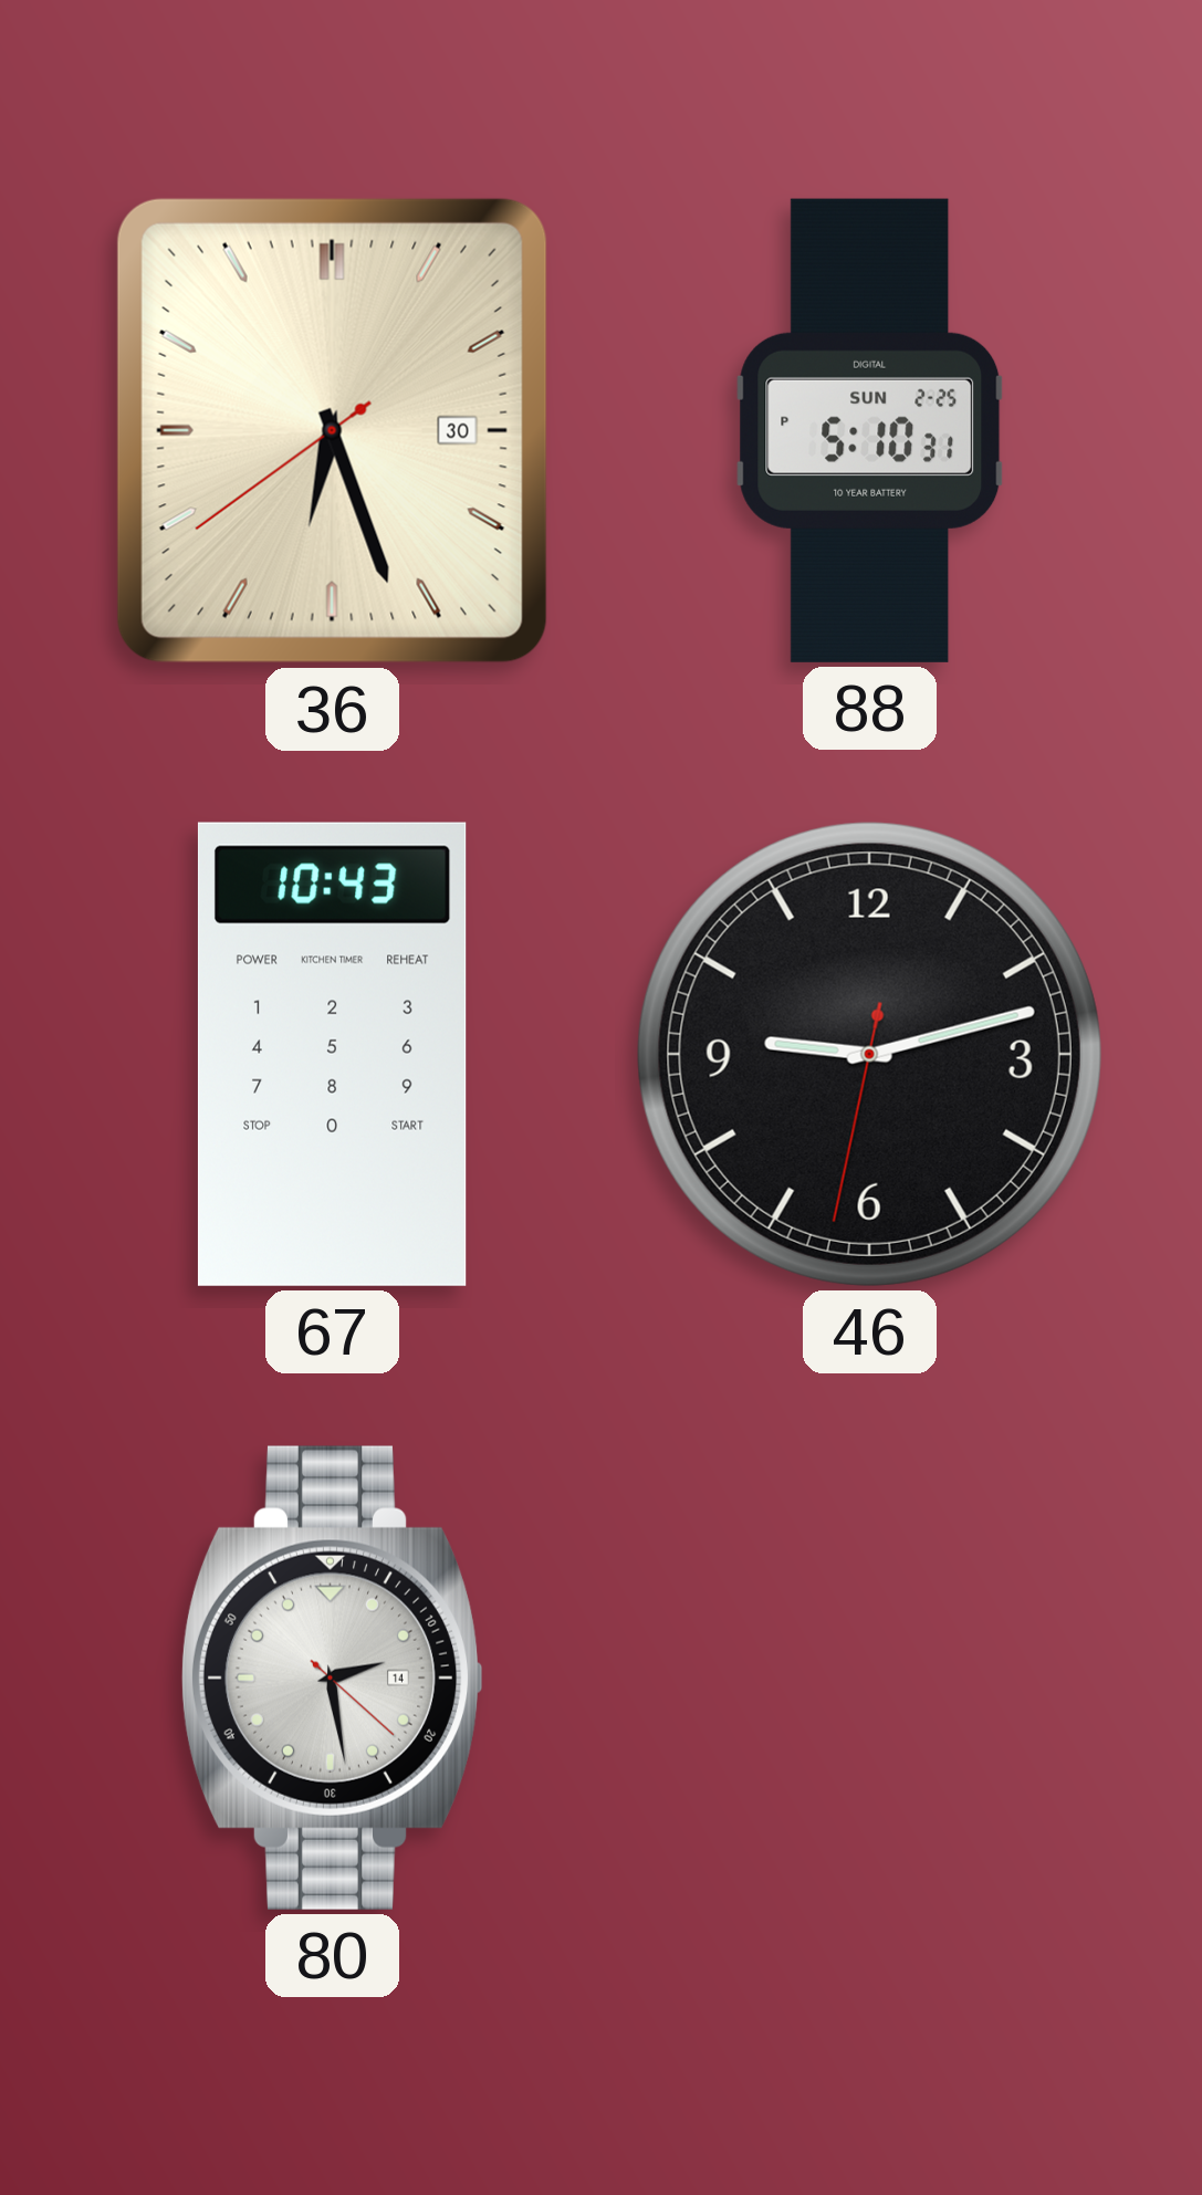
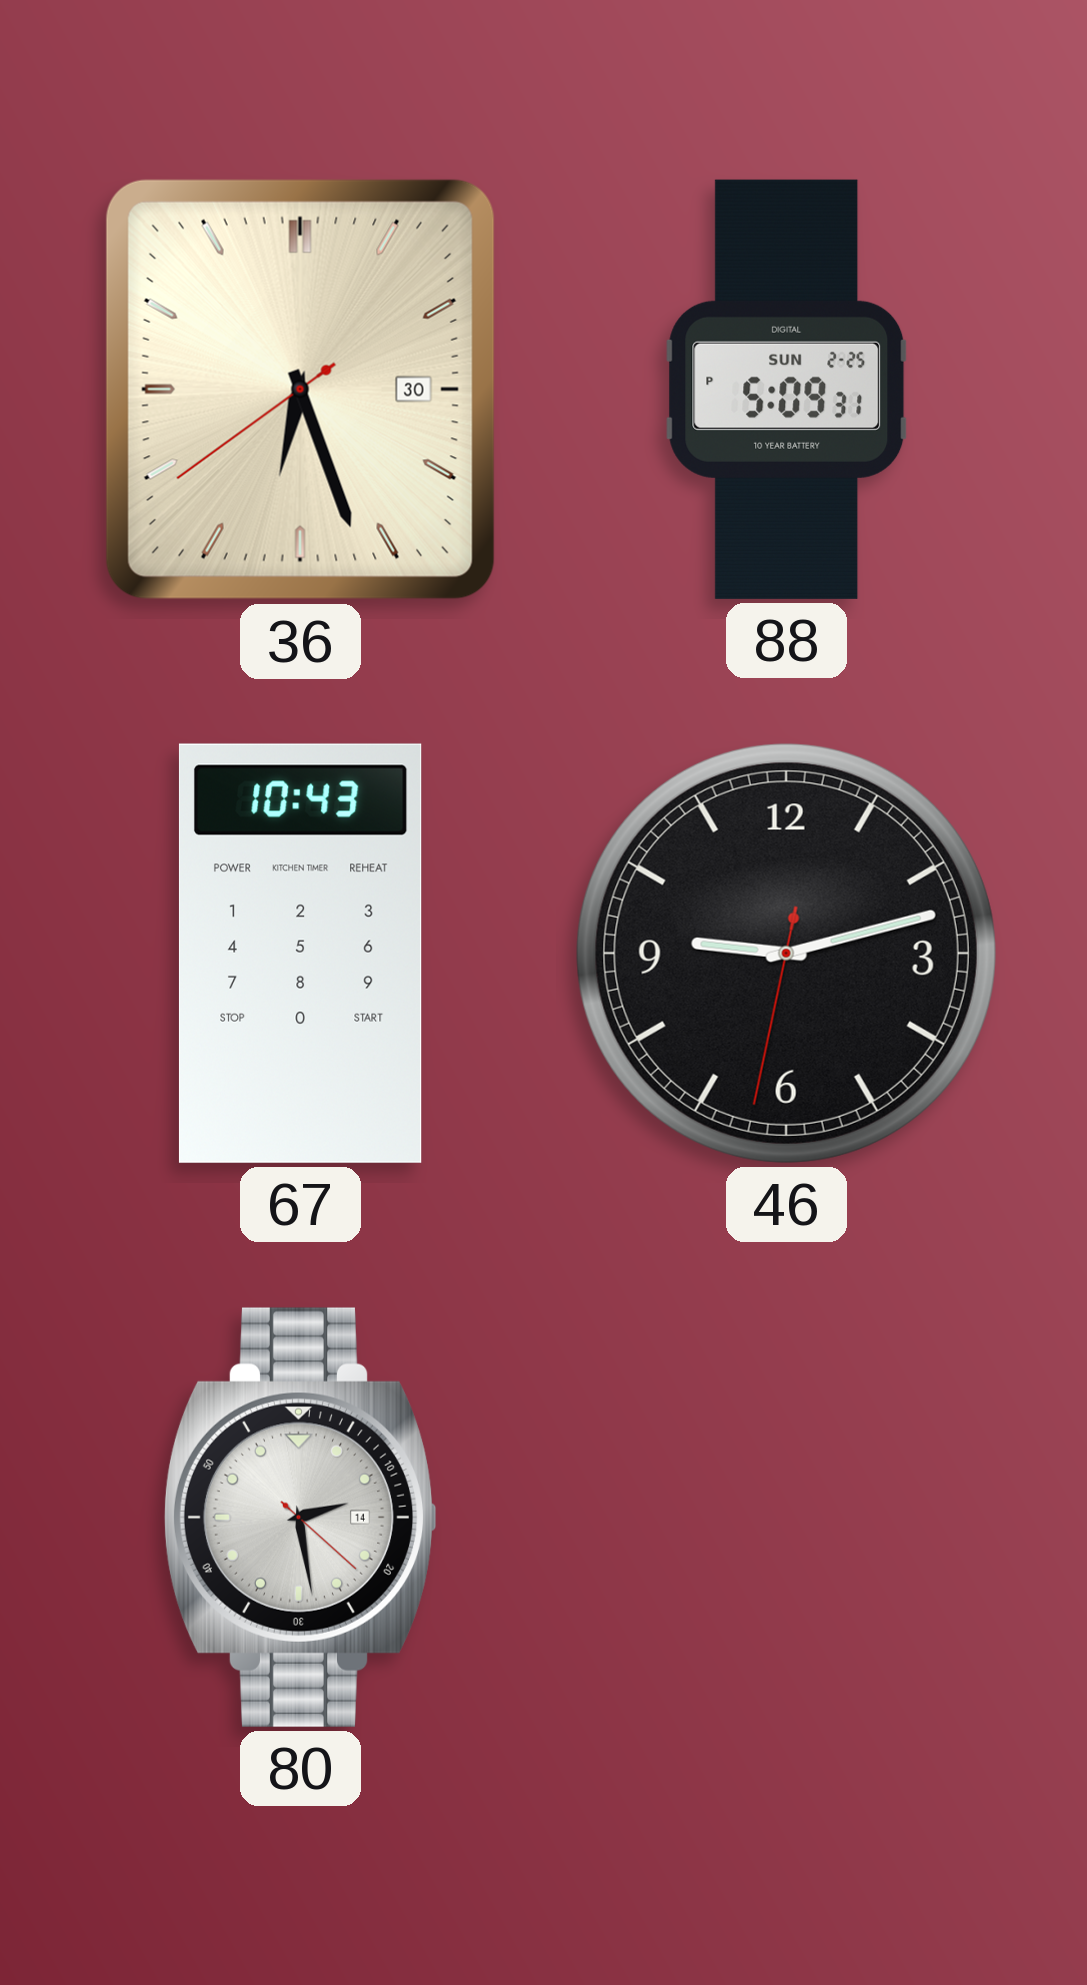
88: 5:10 -> 5:09
